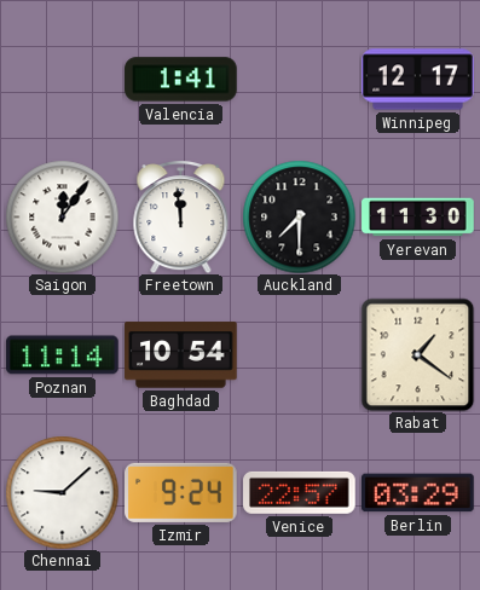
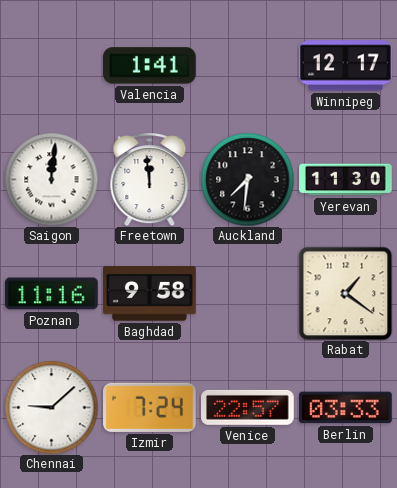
Saigon: 12:06 -> 12:01
Auckland: 7:30 -> 7:31
Poznan: 11:14 -> 11:16
Baghdad: 10:54 -> 9:58
Izmir: 9:24 -> 7:24
Berlin: 03:29 -> 03:33
